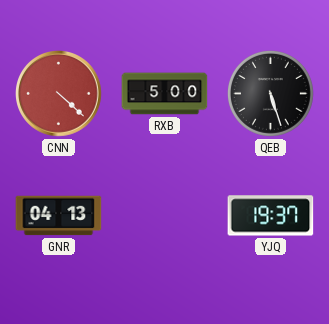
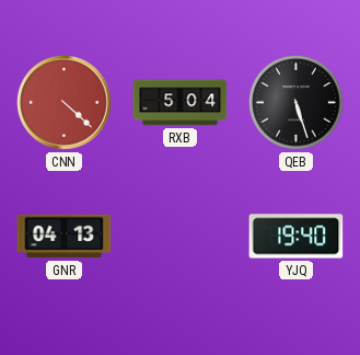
RXB: 5:00 -> 5:04
YJQ: 19:37 -> 19:40
